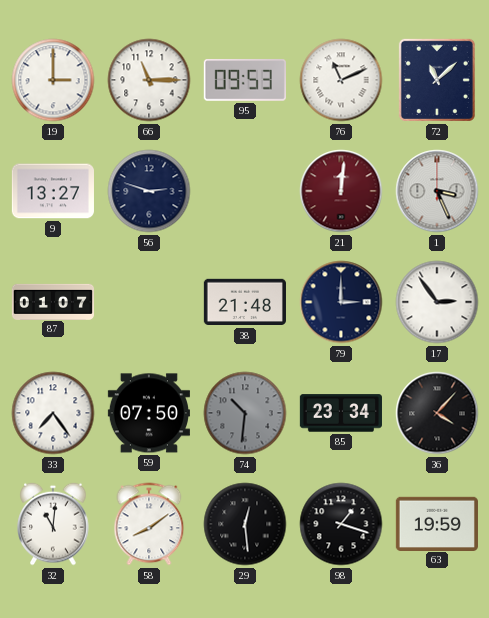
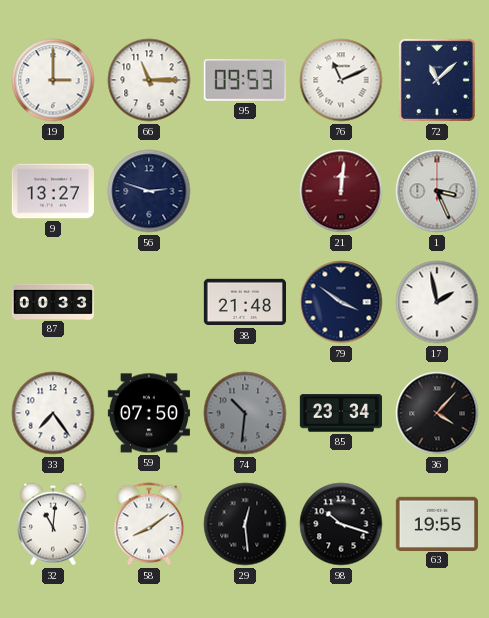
87: 01:07 -> 00:33
79: 3:00 -> 3:51
17: 2:54 -> 1:58
98: 1:18 -> 10:18
63: 19:59 -> 19:55
